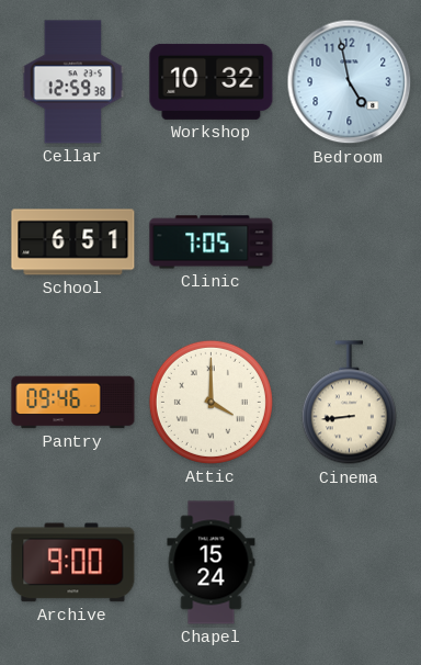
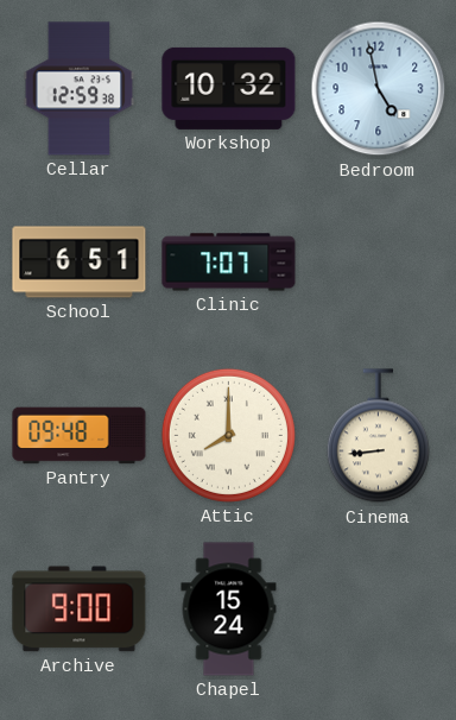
Clinic: 7:05 -> 7:07
Pantry: 09:46 -> 09:48
Attic: 4:00 -> 8:00
